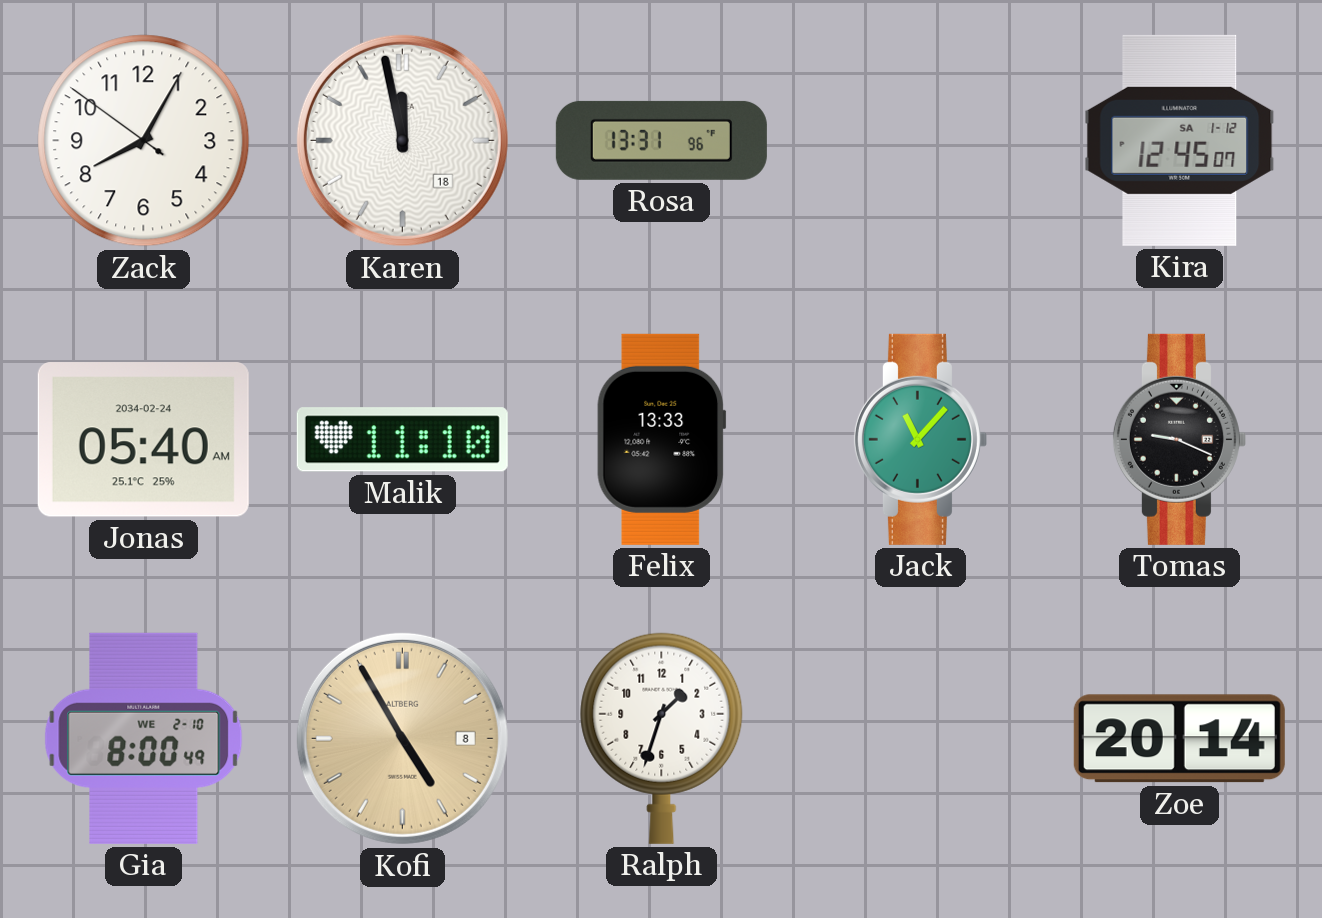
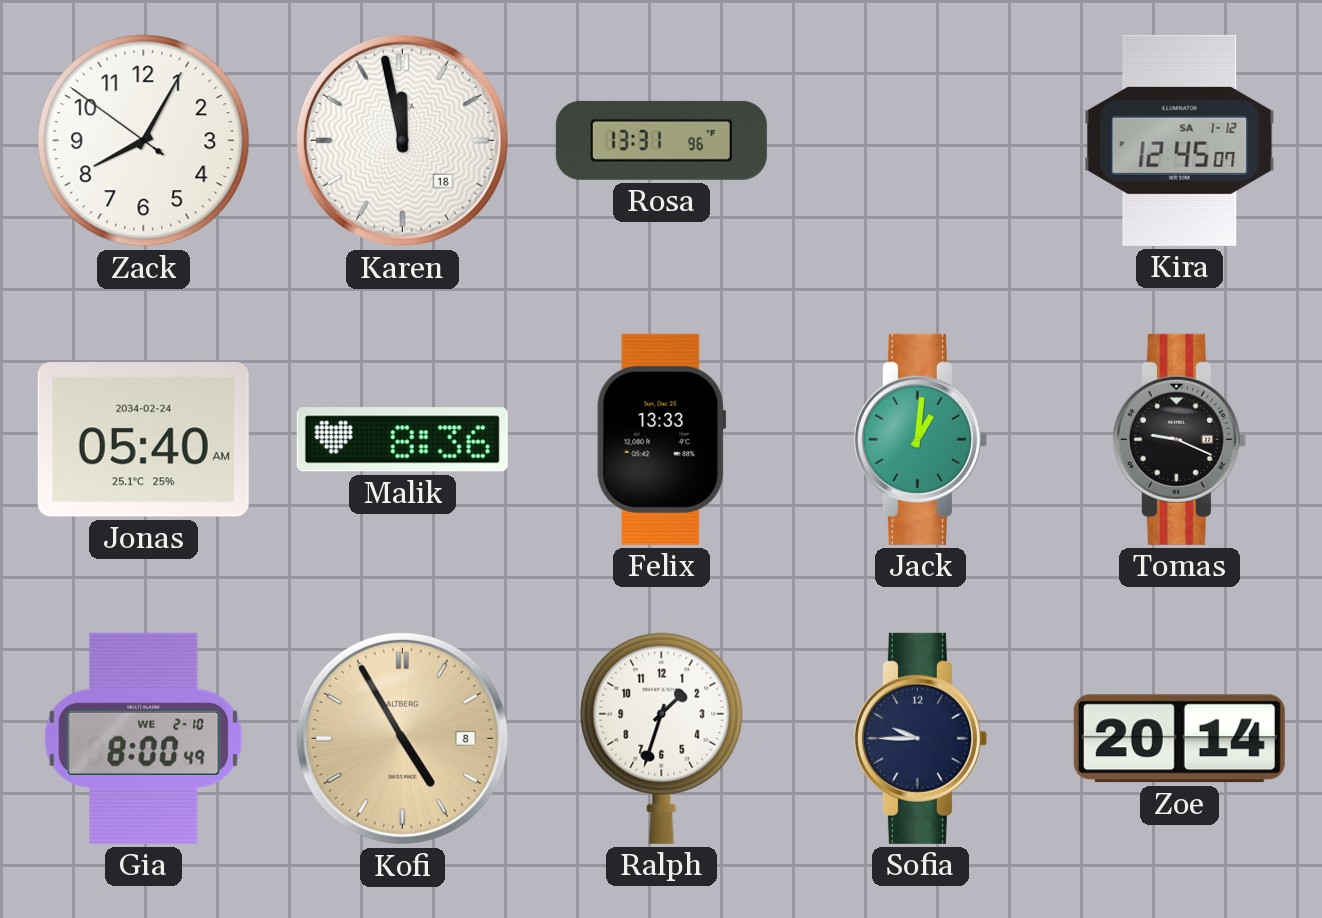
Malik: 11:10 -> 8:36
Jack: 11:07 -> 1:01
Sofia: none -> 9:45
